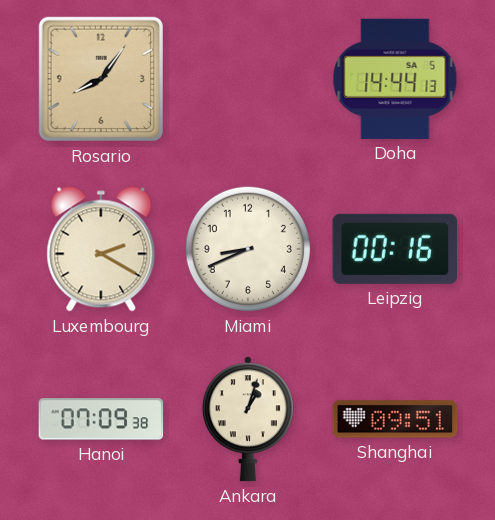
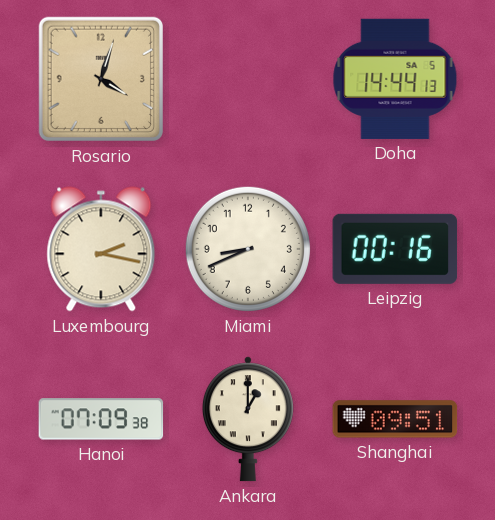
Rosario: 8:06 -> 4:03
Luxembourg: 2:20 -> 2:17
Ankara: 1:03 -> 1:00
